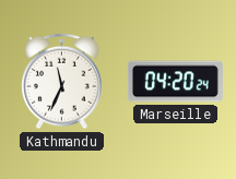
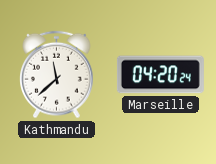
Kathmandu: 11:34 -> 11:38
